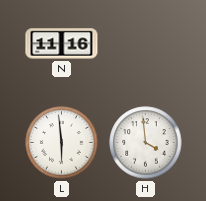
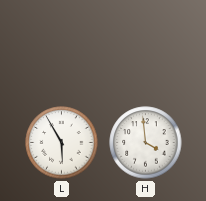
N: 11:16 -> none
L: 5:59 -> 5:55
